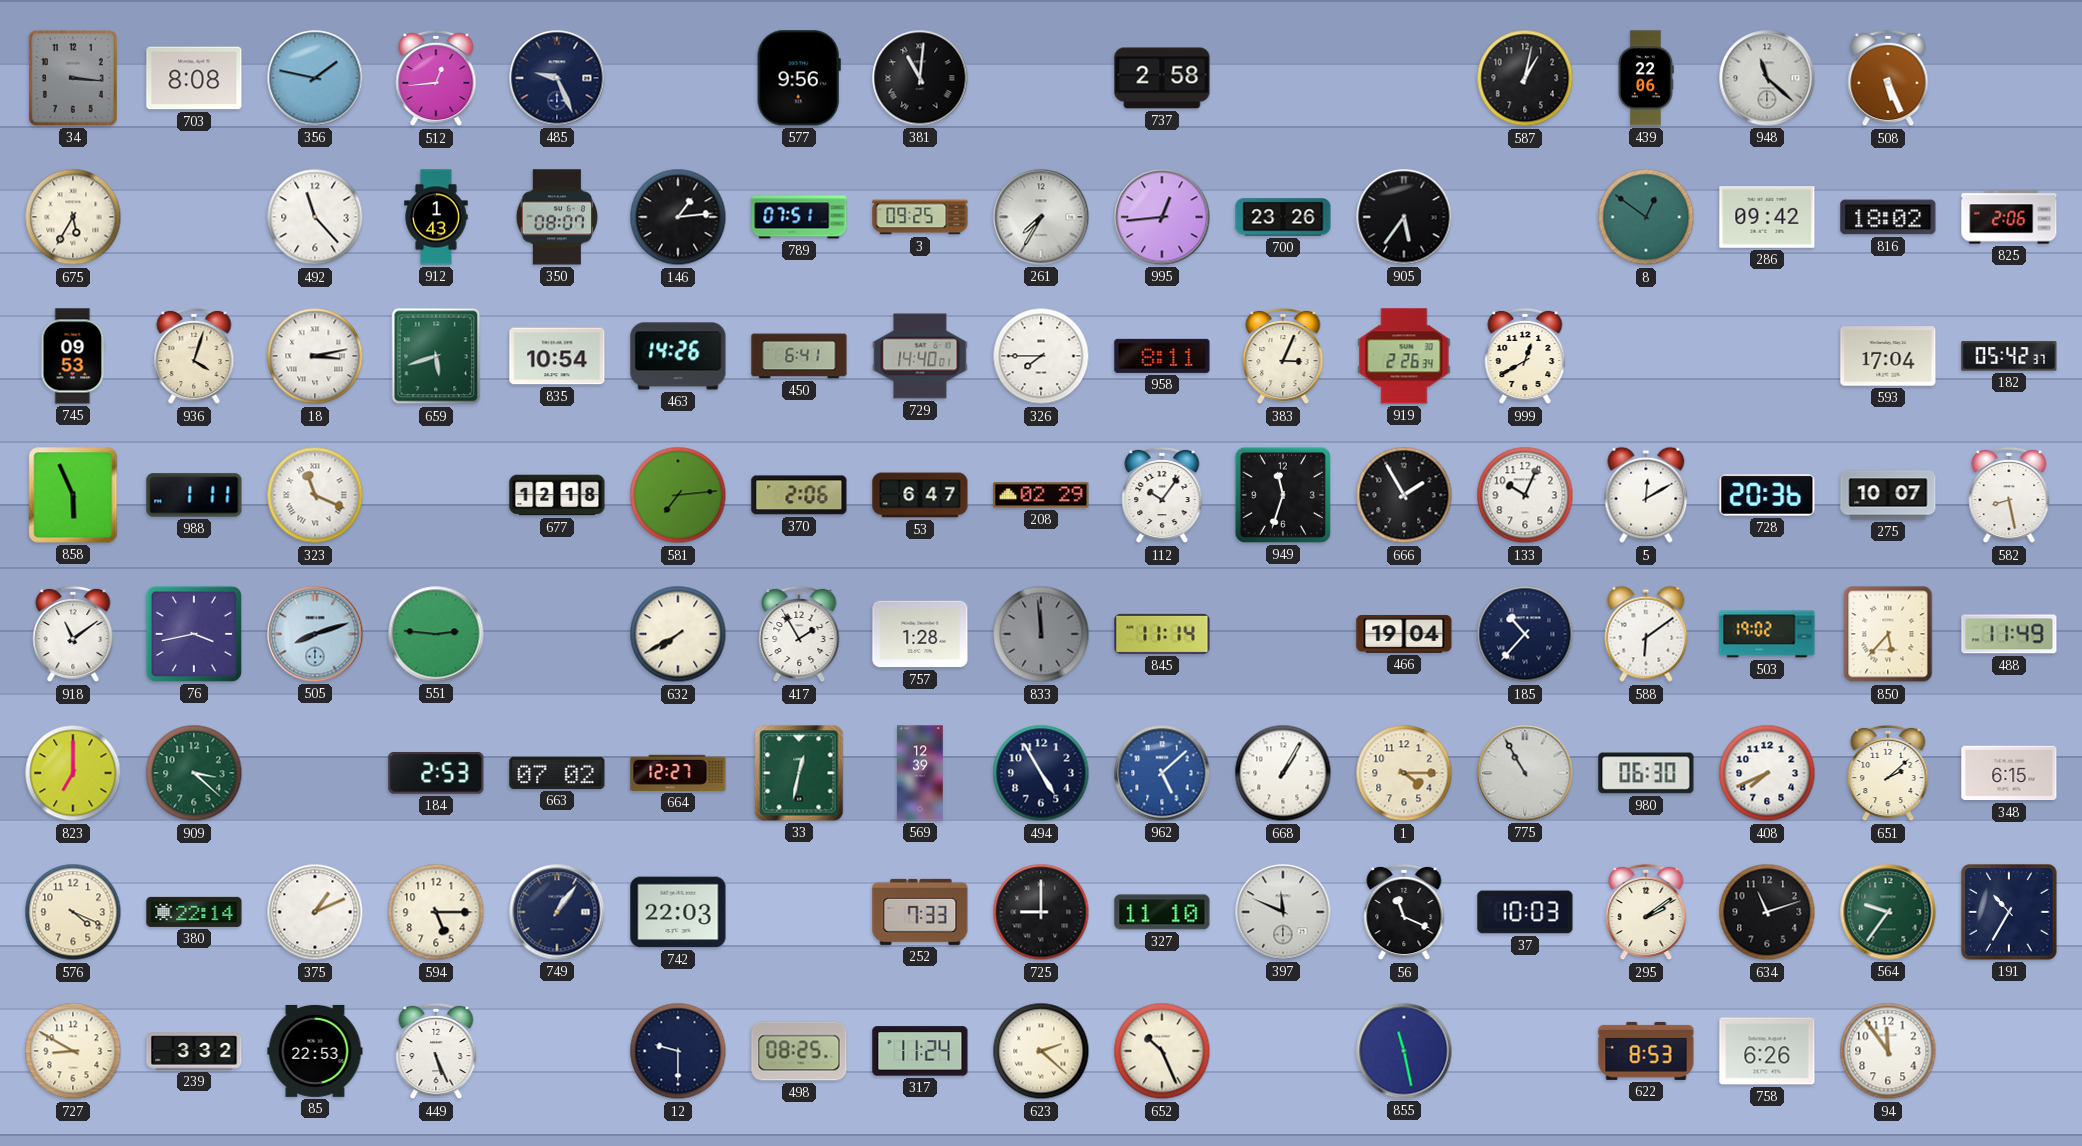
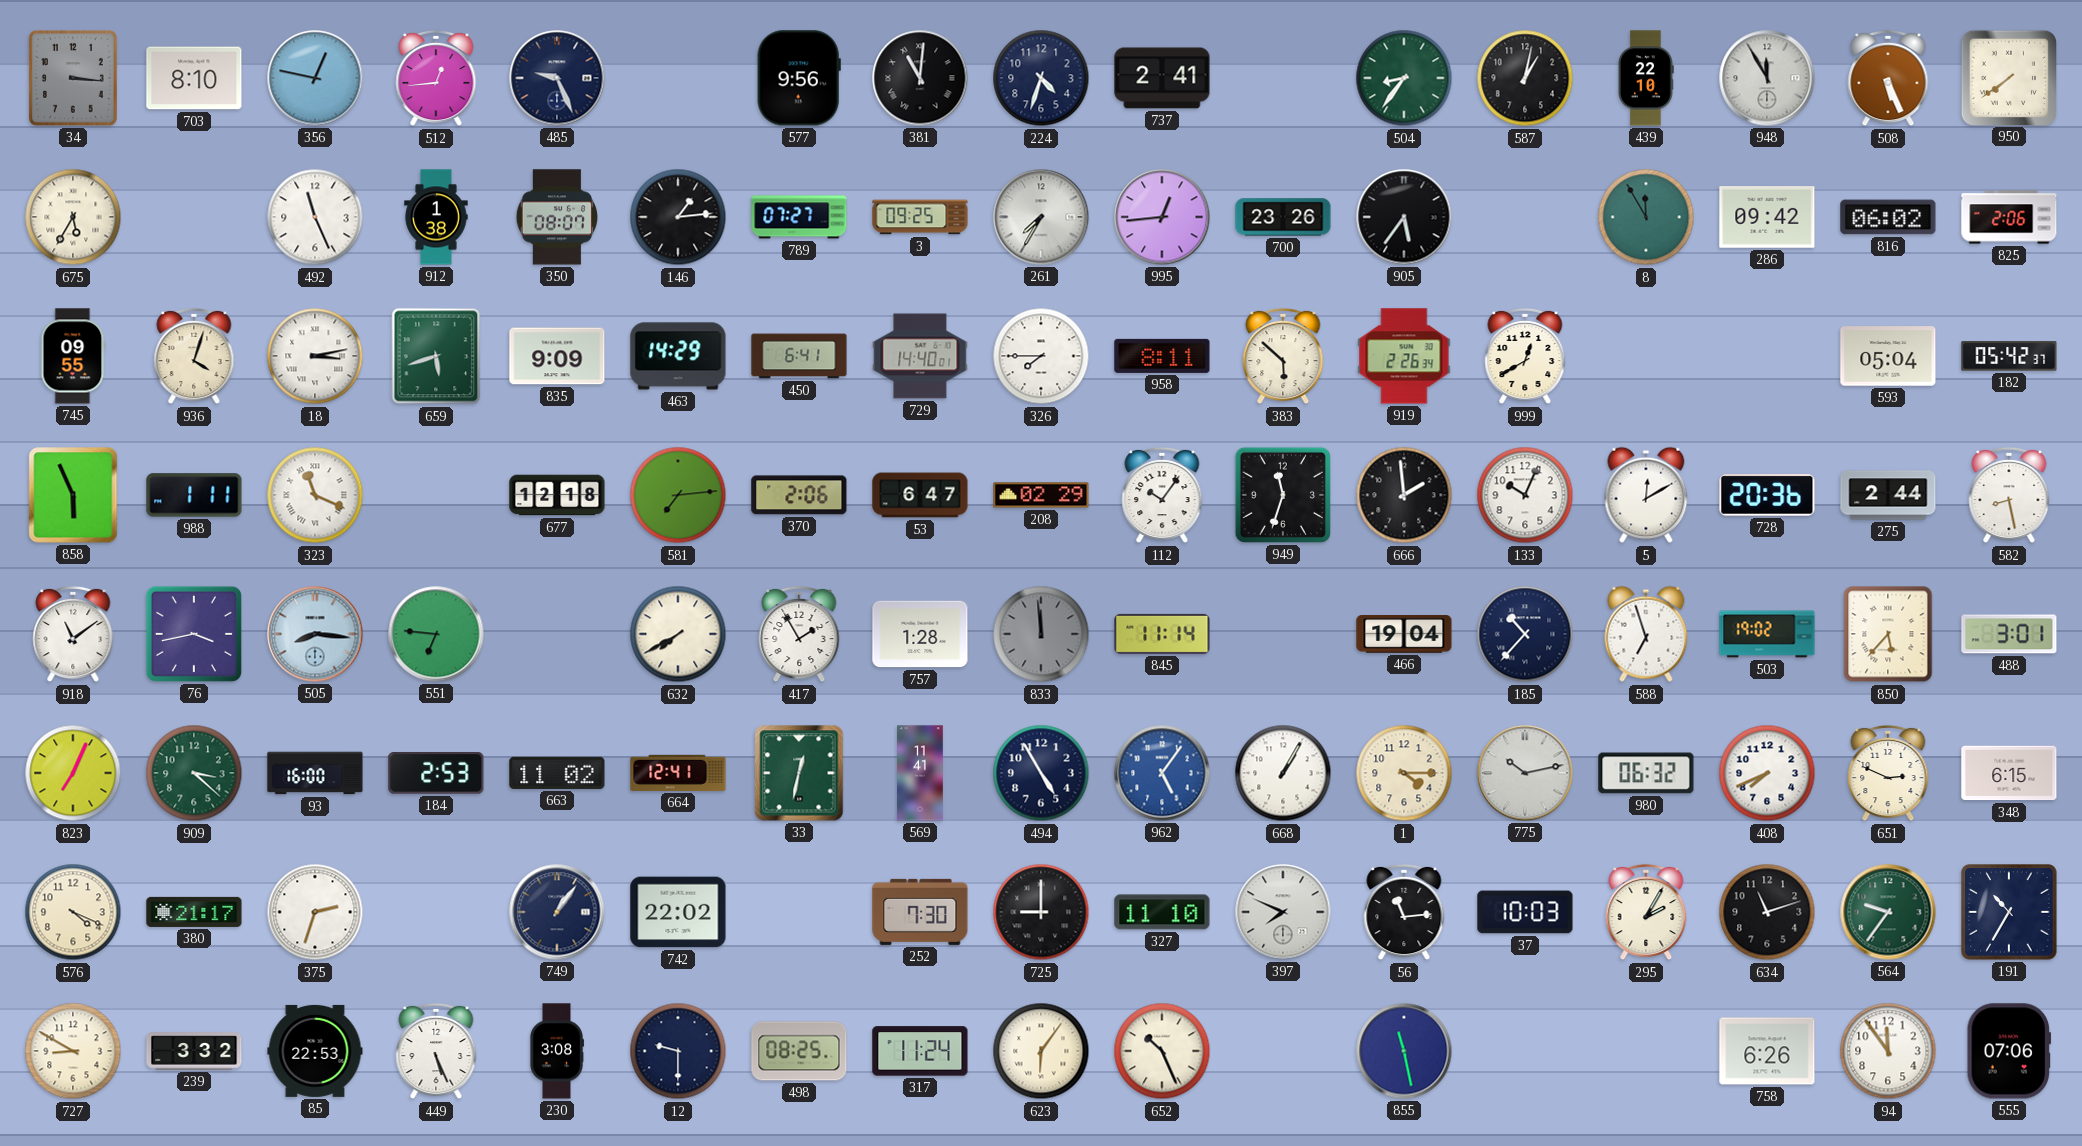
703: 8:08 -> 8:10
356: 1:47 -> 12:47
224: none -> 4:33
737: 2:58 -> 2:41
504: none -> 8:36
439: 22:06 -> 22:10
948: 11:22 -> 11:55
950: none -> 7:39
492: 11:23 -> 11:26
912: 1:43 -> 1:38
789: 07:51 -> 07:27
8: 12:51 -> 11:55
816: 18:02 -> 06:02
745: 09:53 -> 09:55
835: 10:54 -> 9:09
463: 14:26 -> 14:29
383: 3:04 -> 5:52
593: 17:04 -> 05:04
666: 1:55 -> 1:59
275: 10:07 -> 2:44
505: 8:12 -> 8:16
551: 2:46 -> 6:46
588: 6:09 -> 6:57
488: 11:49 -> 3:01
823: 7:00 -> 7:04
93: none -> 16:00
663: 07:02 -> 11:02
664: 12:27 -> 12:41
569: 12:39 -> 11:41
962: 5:08 -> 5:06
775: 10:55 -> 10:13
980: 06:30 -> 06:32
651: 2:08 -> 2:49
380: 22:14 -> 21:17
375: 1:11 -> 2:33
594: 5:15 -> none
742: 22:03 -> 22:02
252: 7:33 -> 7:30
397: 11:49 -> 7:49
56: 11:19 -> 11:14
295: 2:09 -> 2:05
230: none -> 3:08
623: 2:22 -> 6:06
622: 8:53 -> none
555: none -> 07:06
